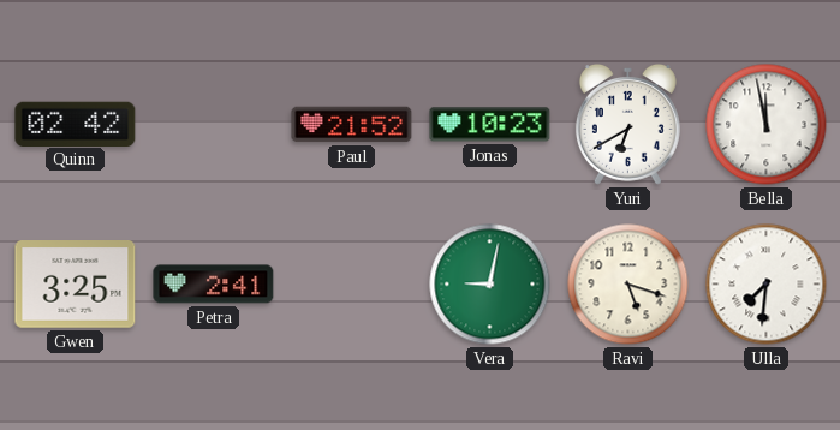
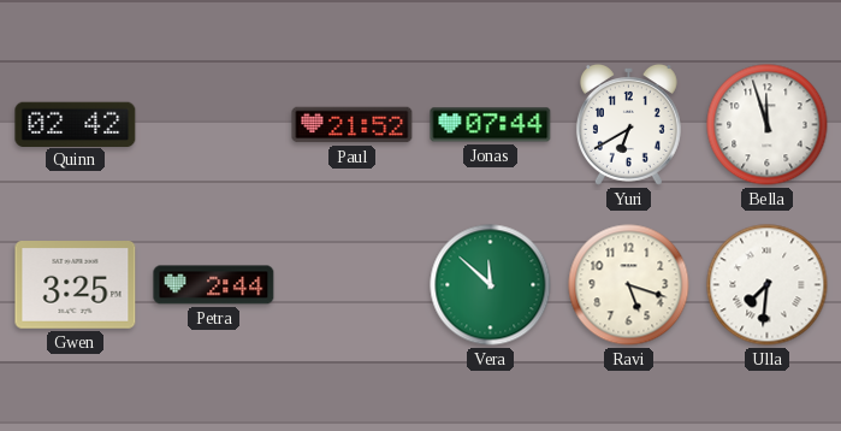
Jonas: 10:23 -> 07:44
Bella: 11:58 -> 11:57
Petra: 2:41 -> 2:44
Vera: 9:02 -> 11:52
